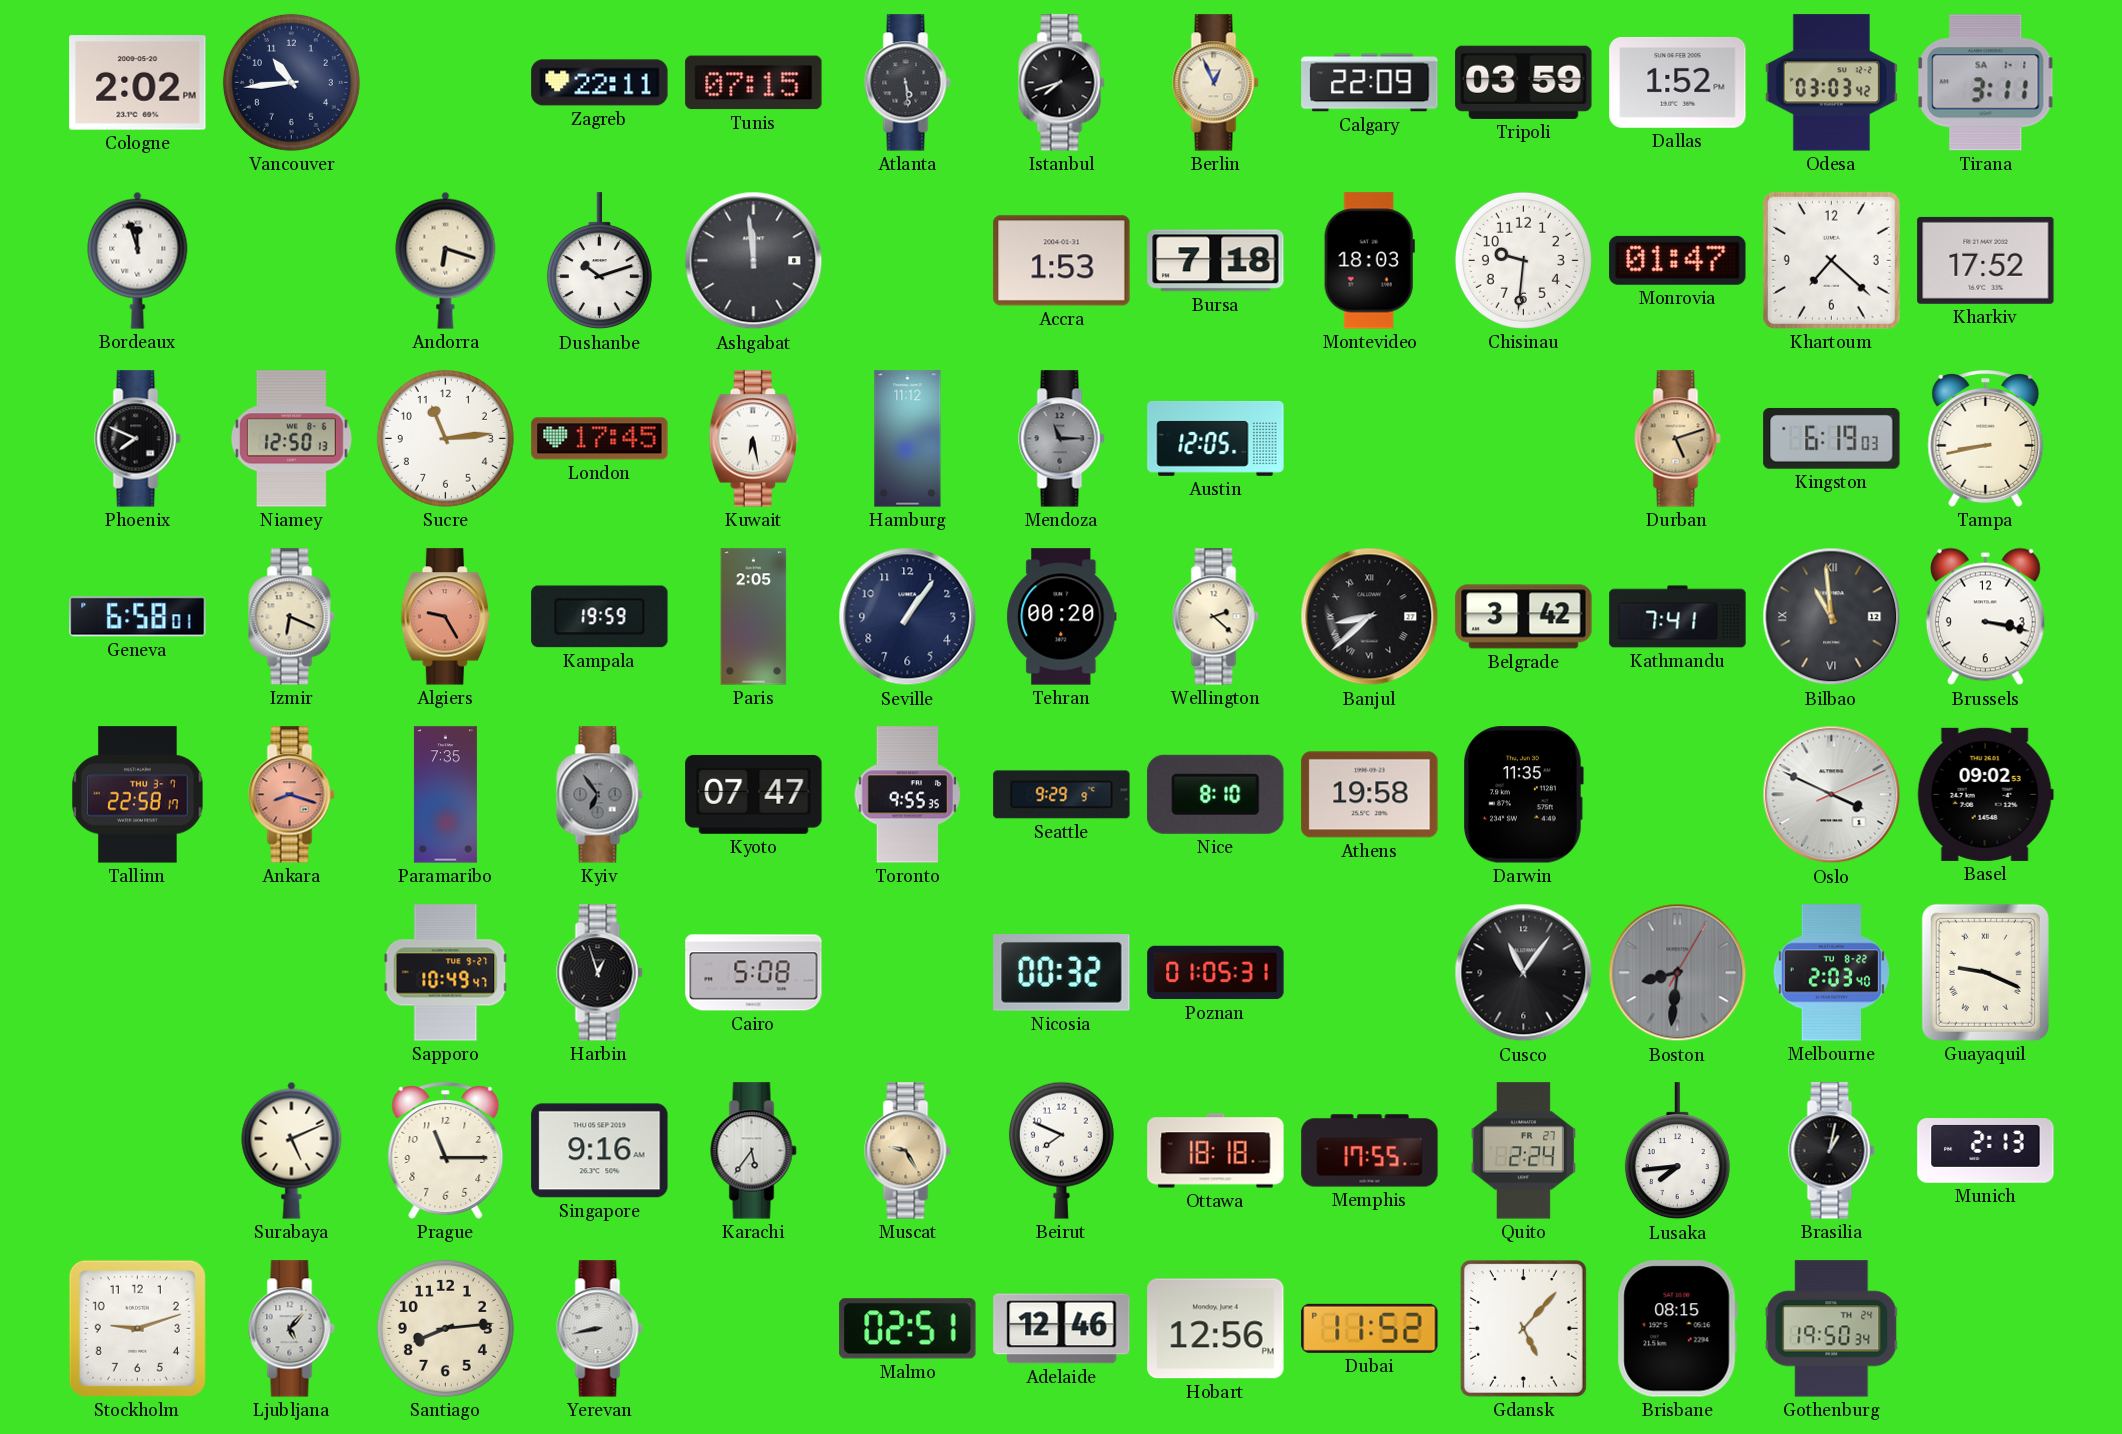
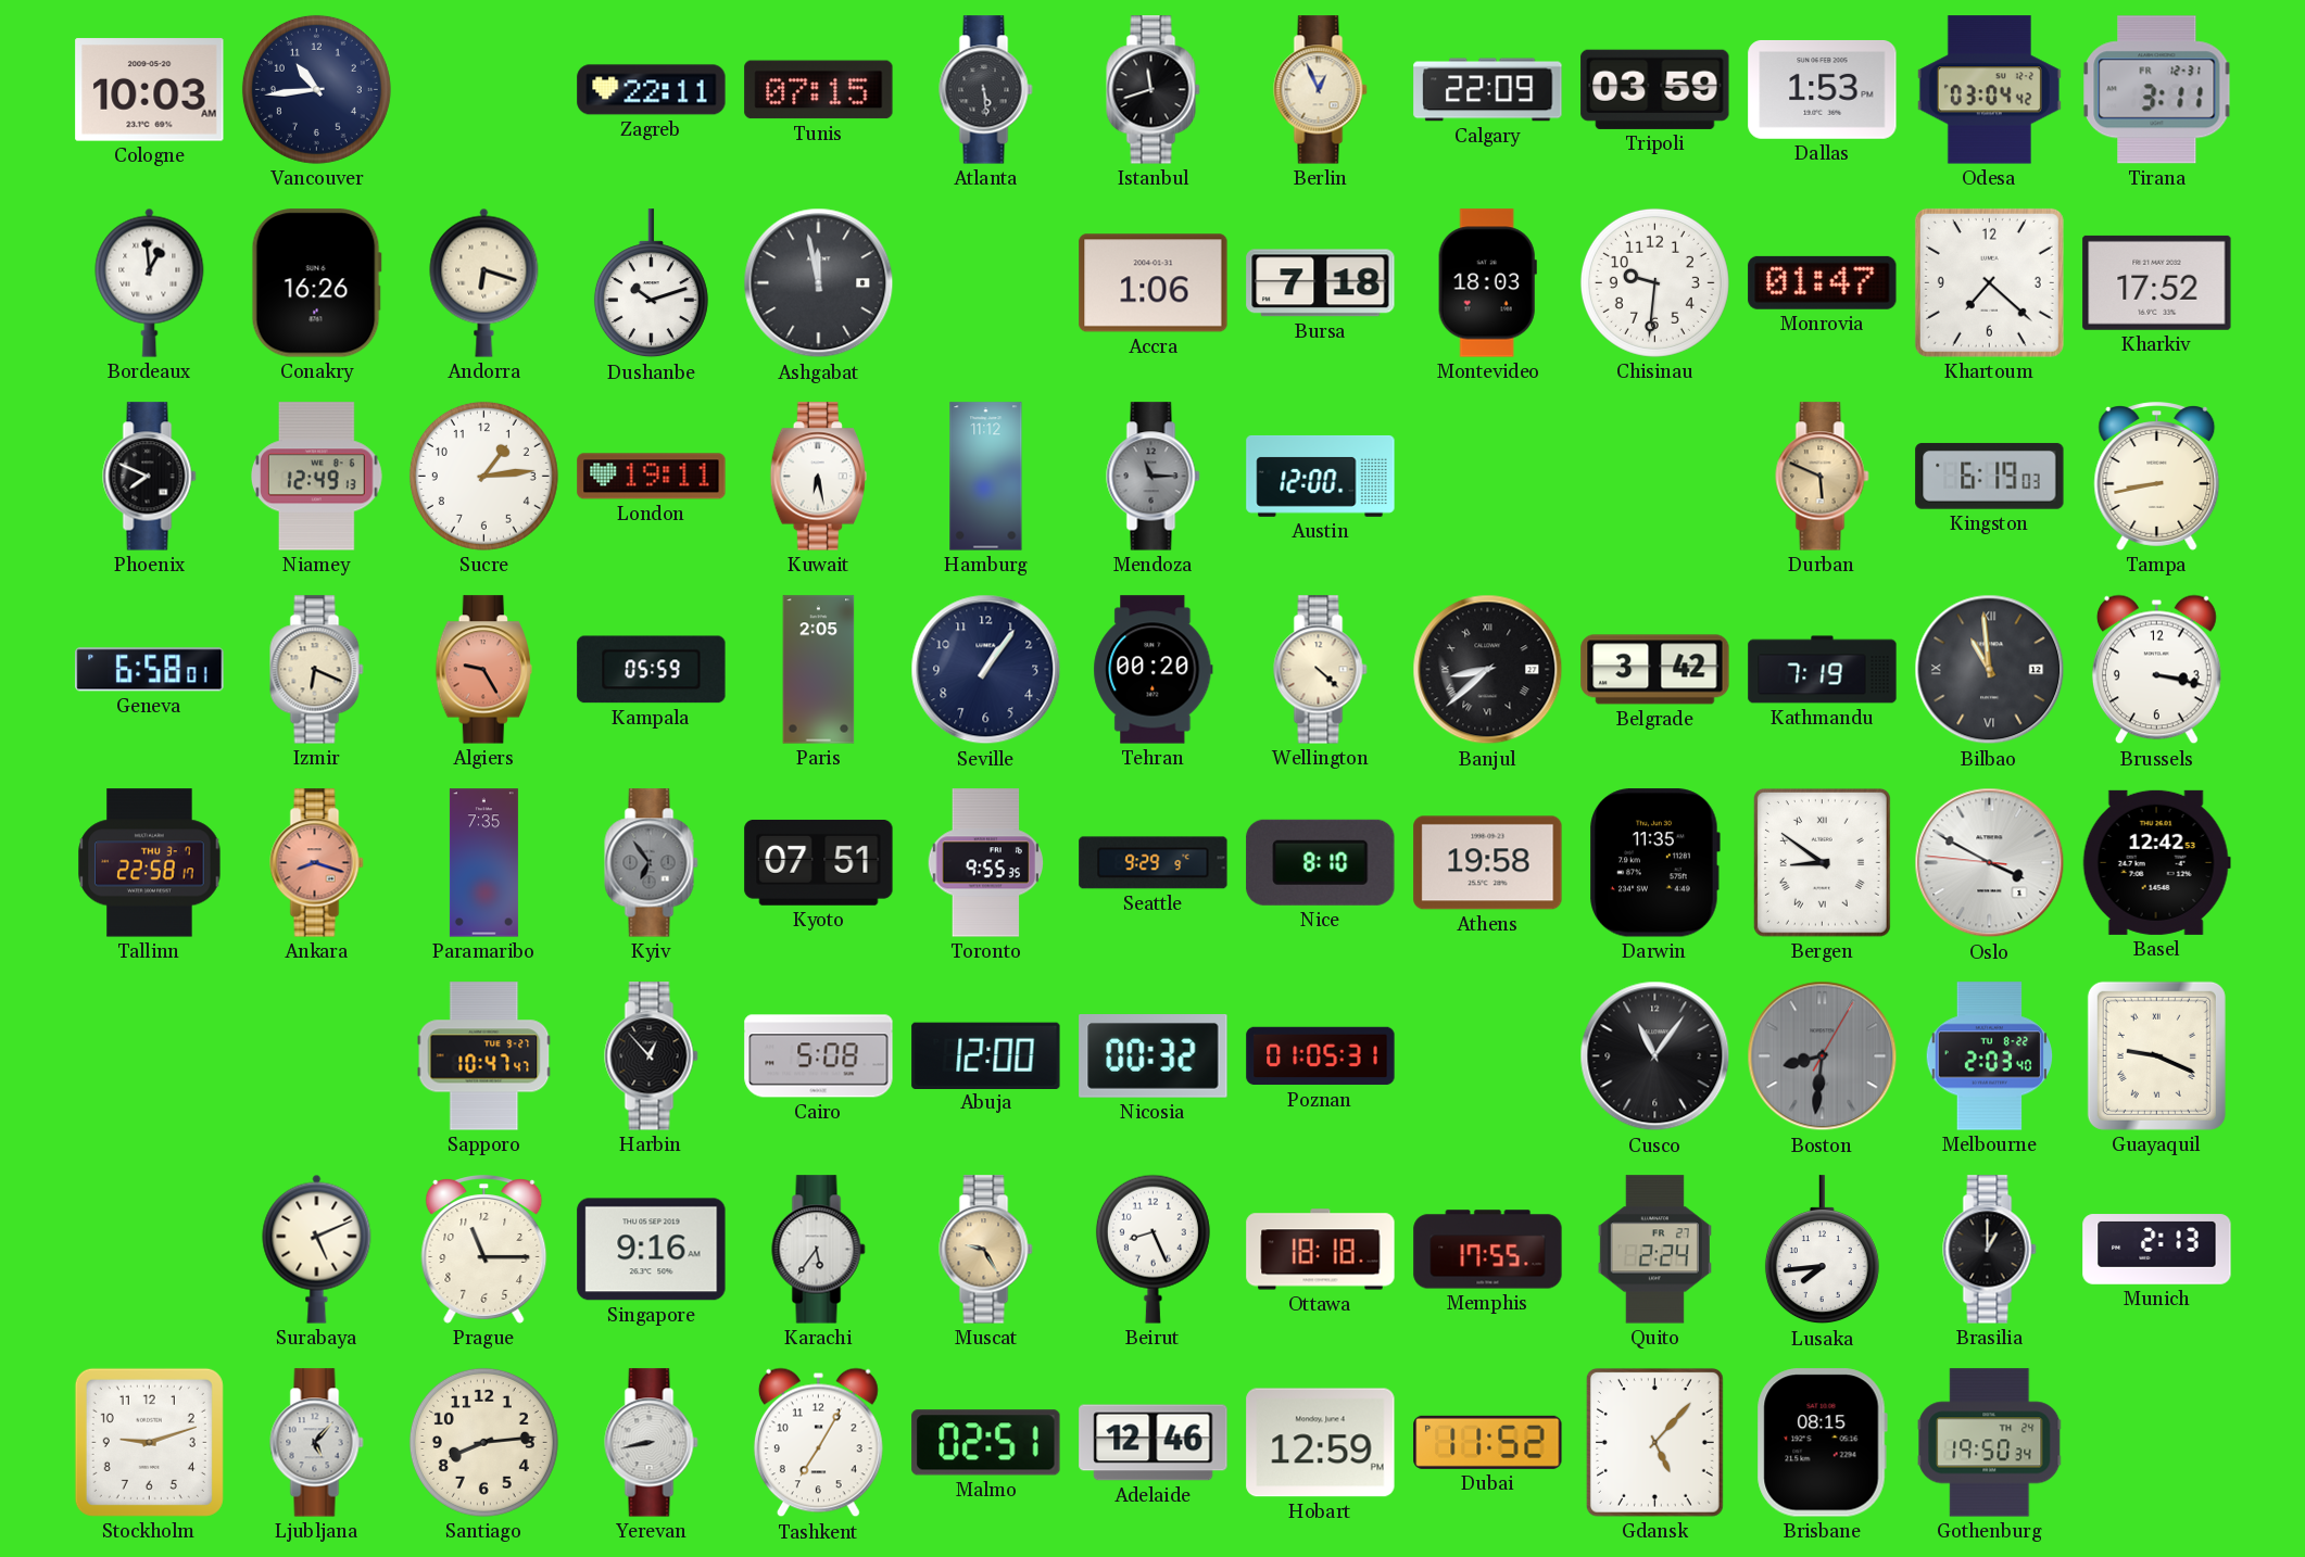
Cologne: 2:02 -> 10:03
Istanbul: 7:42 -> 11:42
Dallas: 1:52 -> 1:53
Odesa: 03:03 -> 03:04
Tirana date: SA 1-1 -> FR 12-31
Bordeaux: 11:57 -> 12:59
Conakry: none -> 16:26
Ashgabat: 11:59 -> 11:58
Accra: 1:53 -> 1:06
Niamey: 12:50 -> 12:49
Sucre: 11:14 -> 1:14
London: 17:45 -> 19:11
Austin: 12:05 -> 12:00
Durban: 5:12 -> 5:49
Kampala: 19:59 -> 05:59
Wellington: 2:22 -> 4:22
Kathmandu: 7:41 -> 7:19
Kyoto: 07:47 -> 07:51
Bergen: none -> 8:51
Oslo: 3:49:11 -> 3:49:46
Basel: 09:02 -> 12:42
Sapporo: 10:49 -> 10:47
Harbin: 12:57 -> 12:53
Abuja: none -> 12:00
Beirut: 7:49 -> 8:26
Brasilia: 1:02 -> 1:00
Tashkent: none -> 7:05
Hobart: 12:56 -> 12:59
